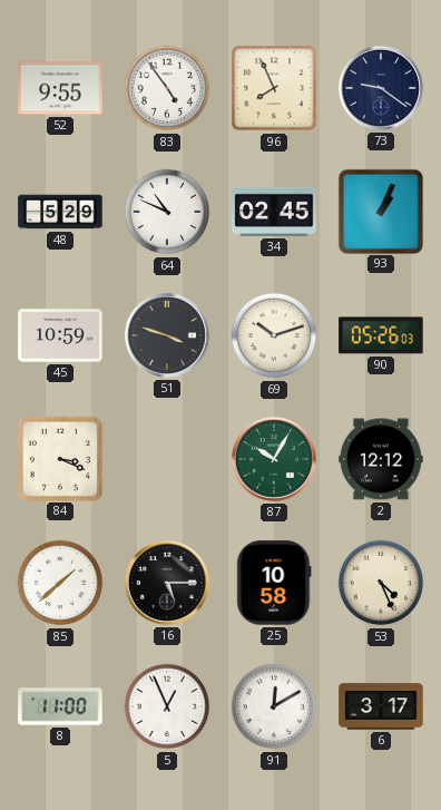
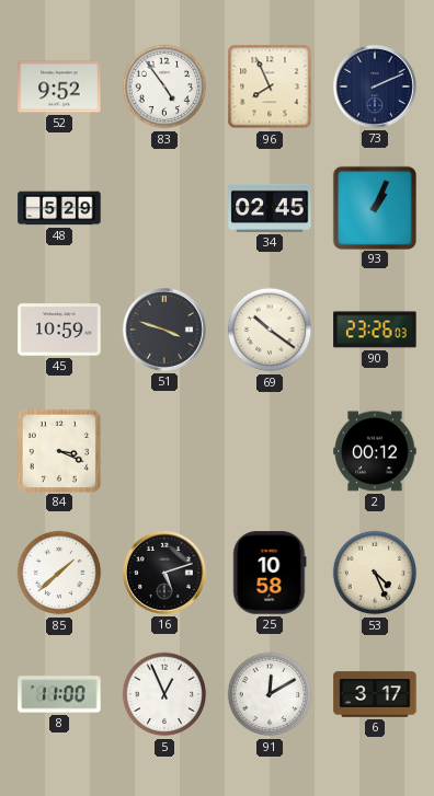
52: 9:55 -> 9:52
73: 9:21 -> 2:11
64: 10:49 -> none
69: 10:12 -> 10:21
90: 05:26 -> 23:26
87: 10:05 -> none
2: 12:12 -> 00:12
16: 5:15 -> 5:12
